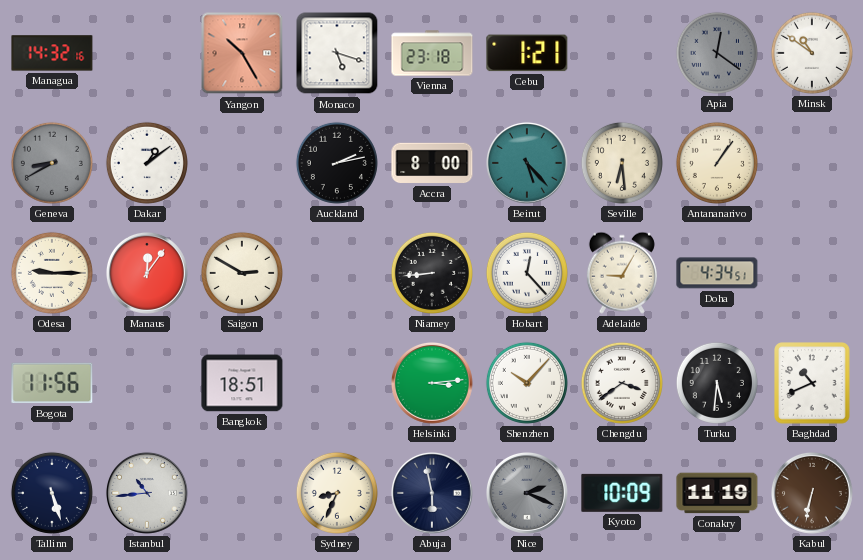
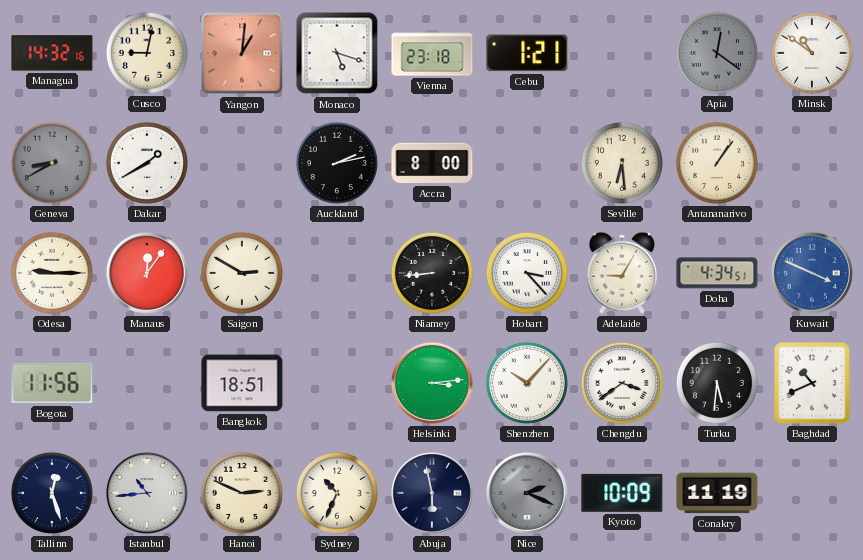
Cusco: none -> 9:02
Yangon: 10:25 -> 1:01
Dakar: 1:09 -> 1:40
Beirut: 5:23 -> none
Hobart: 12:23 -> 3:23
Kuwait: none -> 3:49
Tallinn: 5:27 -> 12:27
Hanoi: none -> 2:49
Sydney: 8:34 -> 10:34
Kabul: 6:32 -> none
